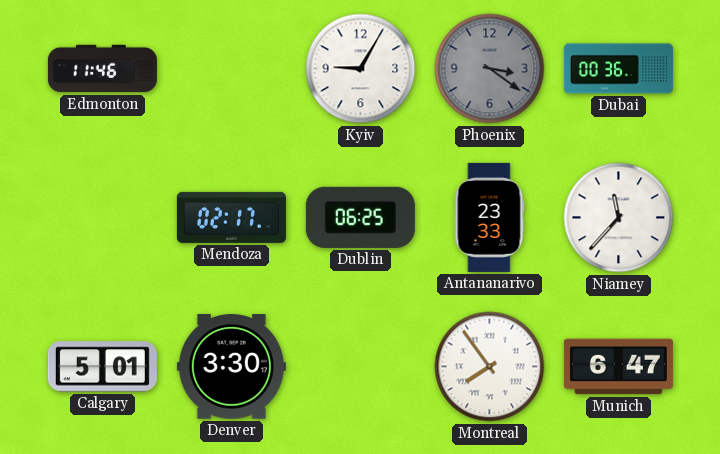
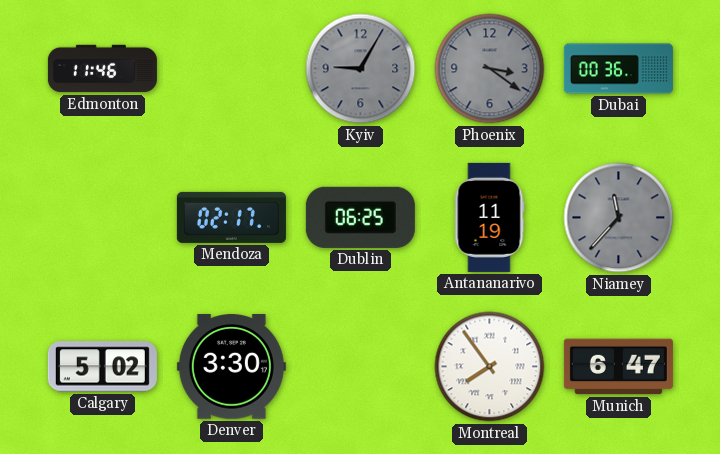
Kyiv dial: white -> grey
Antananarivo: 23:33 -> 11:19
Niamey dial: white -> grey
Calgary: 5:01 -> 5:02
